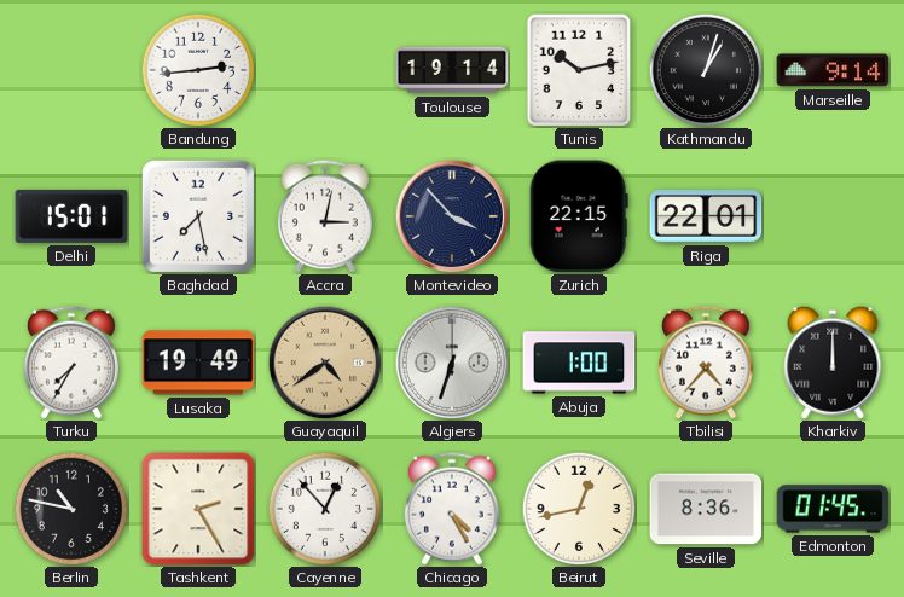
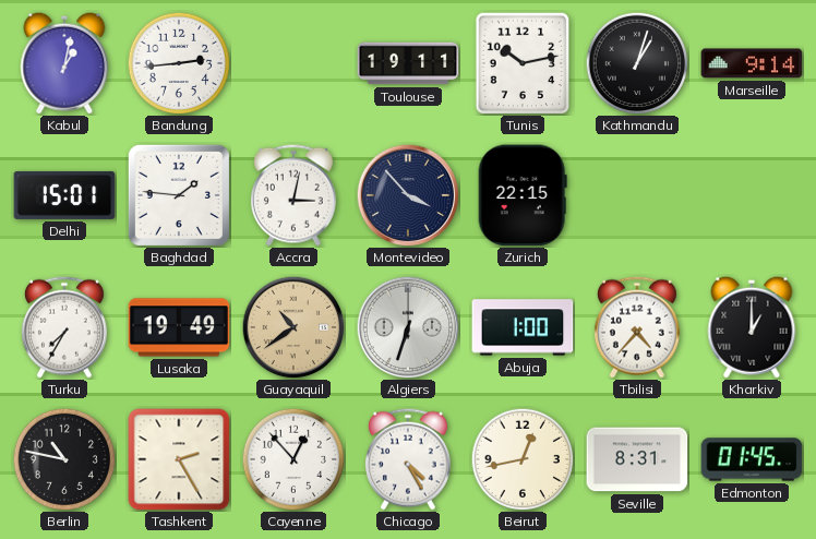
Kabul: none -> 1:02
Toulouse: 19:14 -> 19:11
Baghdad: 7:28 -> 1:46
Riga: 22:01 -> none
Guayaquil: 4:39 -> 10:39
Kharkiv: 12:00 -> 1:00
Seville: 8:36 -> 8:31
